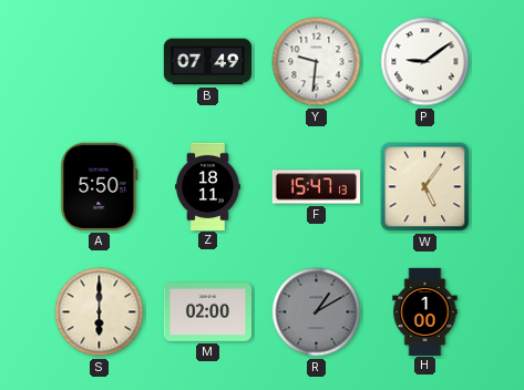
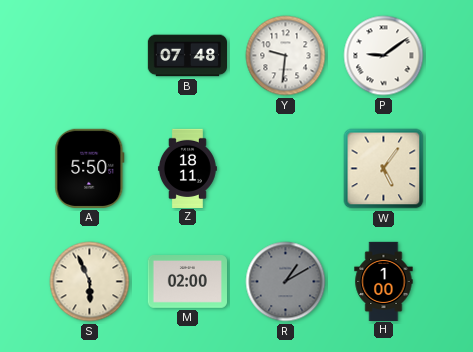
B: 07:49 -> 07:48
F: 15:47 -> none
S: 6:00 -> 5:56
